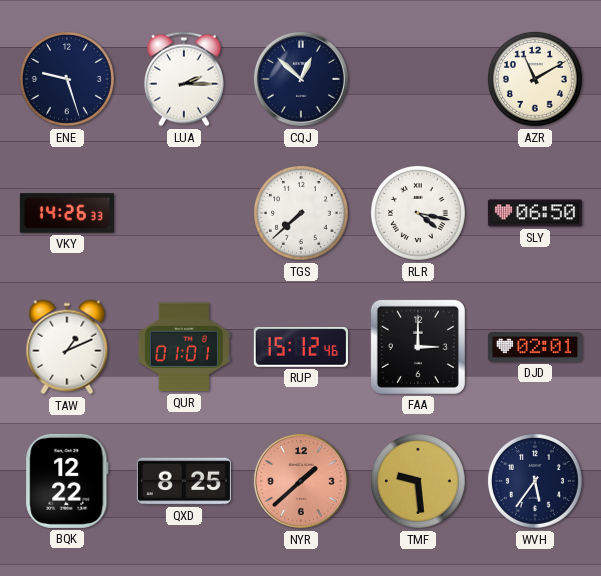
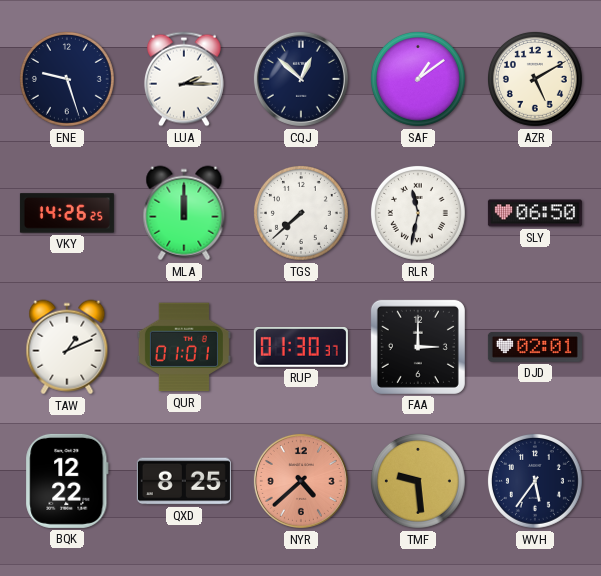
SAF: none -> 1:09
AZR: 11:10 -> 5:10
VKY: 14:26:33 -> 14:26:25
MLA: none -> 12:00
RLR: 4:17 -> 11:32
RUP: 15:12 -> 01:30
NYR: 1:38 -> 4:38
